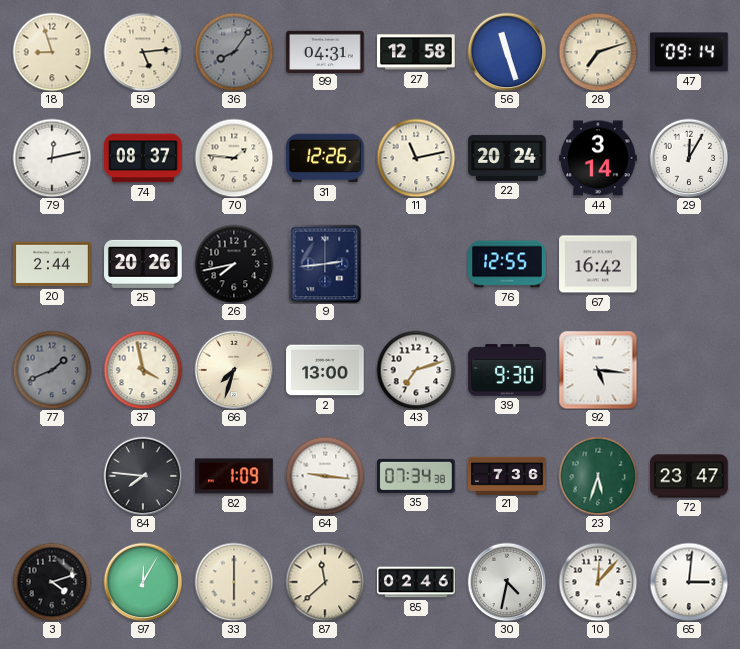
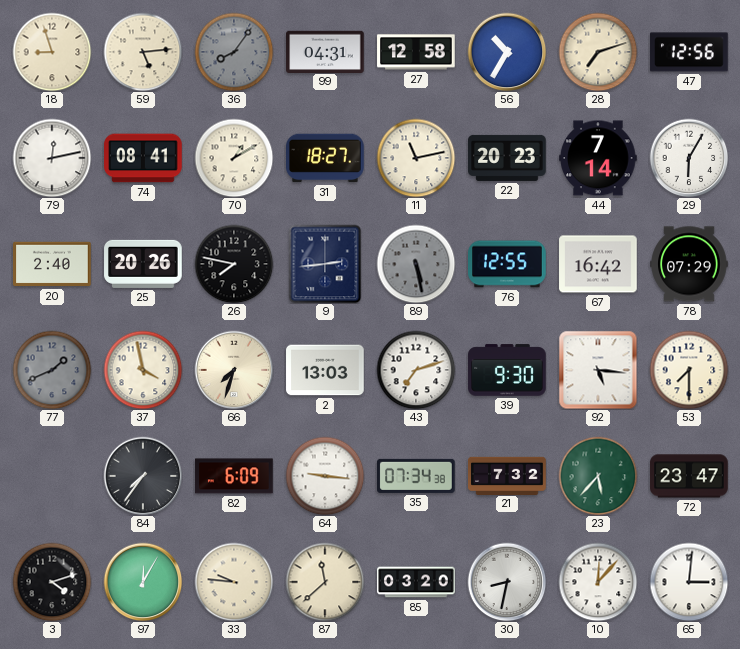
56: 11:27 -> 10:35
47: 09:14 -> 12:56
74: 08:37 -> 08:41
70: 1:46 -> 1:10
31: 12:26 -> 18:27
22: 20:24 -> 20:23
44: 3:14 -> 7:14
29: 12:05 -> 6:05
20: 2:44 -> 2:40
26: 7:43 -> 7:47
89: none -> 5:28
78: none -> 07:29
2: 13:00 -> 13:03
53: none -> 7:30
84: 7:46 -> 7:36
82: 1:09 -> 6:09
21: 7:36 -> 7:32
23: 5:33 -> 5:37
33: 6:00 -> 9:46
85: 02:46 -> 03:20
30: 4:32 -> 8:32
